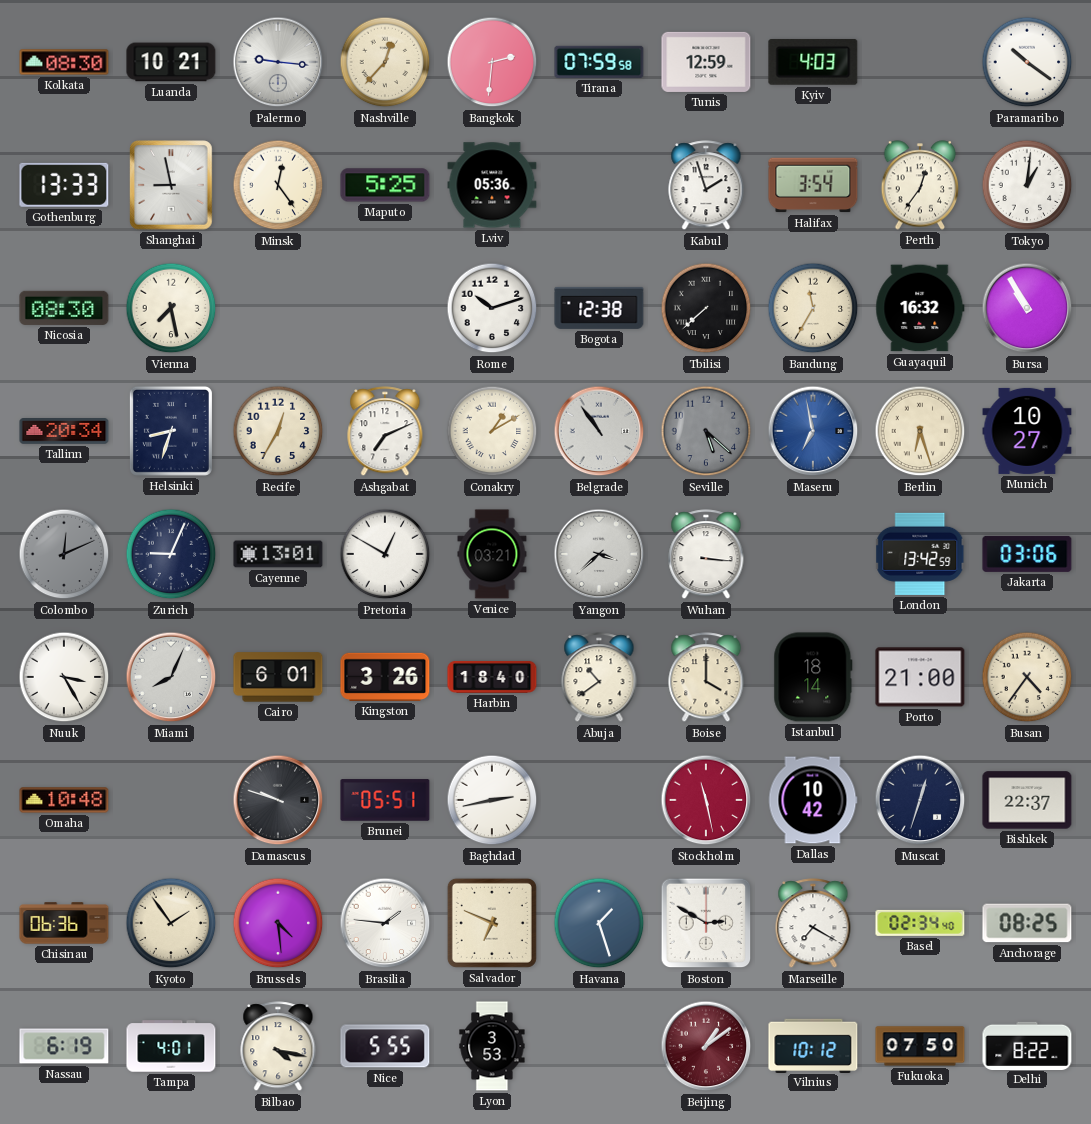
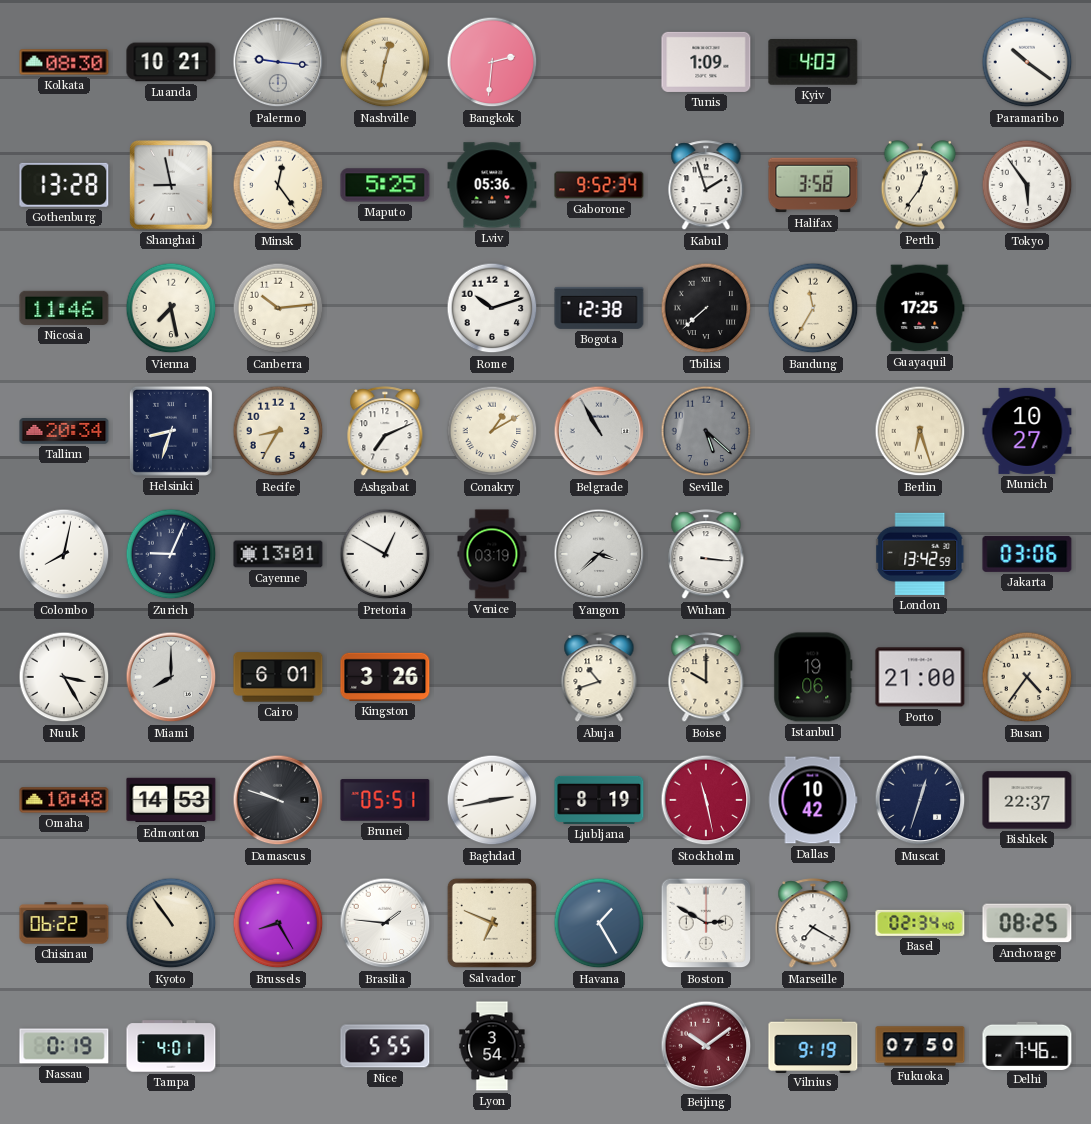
Nashville: 12:37 -> 12:32
Tirana: 07:59 -> none
Tunis: 12:59 -> 1:09
Gothenburg: 13:33 -> 13:28
Gaborone: none -> 9:52
Halifax: 3:54 -> 3:58
Tokyo: 1:01 -> 5:54
Nicosia: 08:30 -> 11:46
Canberra: none -> 10:14
Guayaquil: 16:32 -> 17:25
Bursa: 10:55 -> none
Recife: 12:35 -> 8:35
Belgrade: 10:54 -> 10:55
Maseru: 6:58 -> none
Colombo: 12:11 -> 8:02
Colombo dial: grey -> white
Venice: 03:21 -> 03:19
Miami: 8:04 -> 8:00
Harbin: 18:40 -> none
Abuja: 10:39 -> 10:42
Boise: 4:00 -> 10:00
Istanbul: 18:14 -> 19:06
Edmonton: none -> 14:53
Ljubljana: none -> 8:19
Chisinau: 06:36 -> 06:22
Kyoto: 1:54 -> 10:54
Brussels: 4:29 -> 8:25
Havana: 1:27 -> 1:25
Nassau: 6:19 -> 0:19
Bilbao: 4:17 -> none
Lyon: 3:53 -> 3:54
Beijing: 1:09 -> 10:09
Vilnius: 10:12 -> 9:19
Delhi: 8:22 -> 7:46
